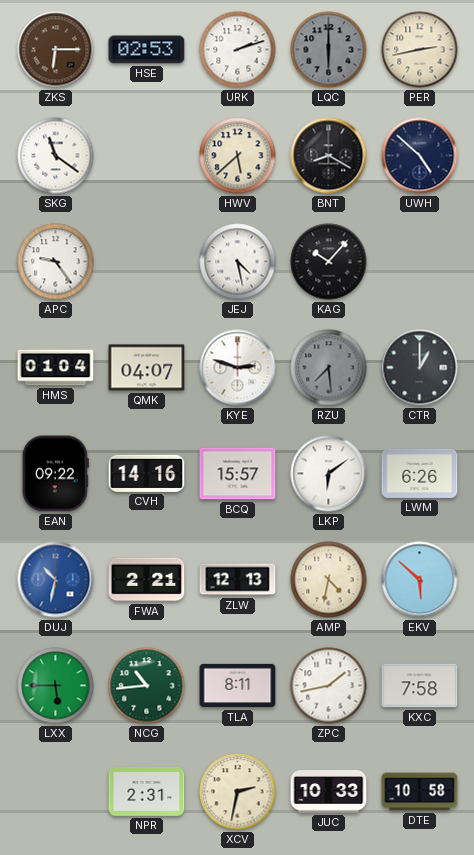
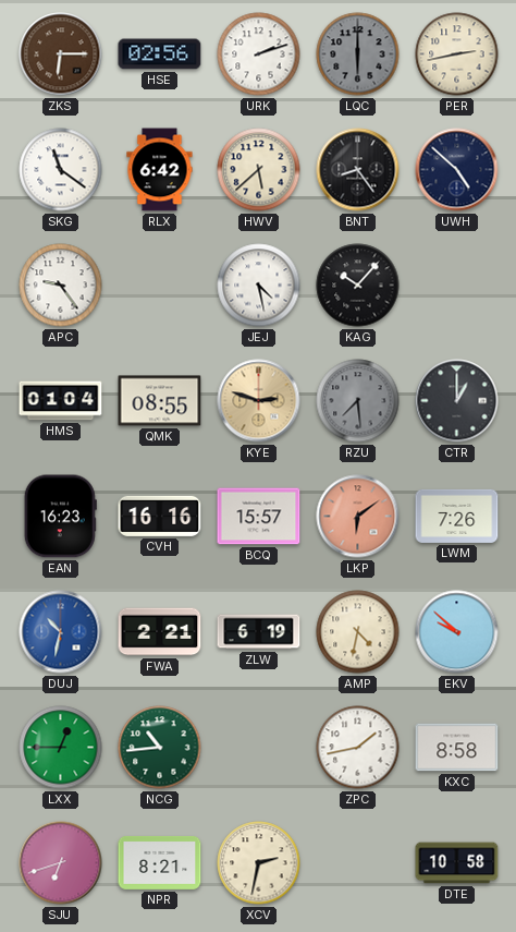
HSE: 02:53 -> 02:56
RLX: none -> 6:42
BNT: 8:20 -> 8:24
QMK: 04:07 -> 08:55
KYE dial: white -> champagne
EAN: 09:22 -> 16:23
CVH: 14:16 -> 16:16
LKP dial: white -> salmon
LWM: 6:26 -> 7:26
ZLW: 12:13 -> 6:19
EKV: 5:52 -> 9:52
LXX: 5:45 -> 12:45
TLA: 8:11 -> none
KXC: 7:58 -> 8:58
SJU: none -> 6:42
NPR: 2:31 -> 8:21
JUC: 10:33 -> none
